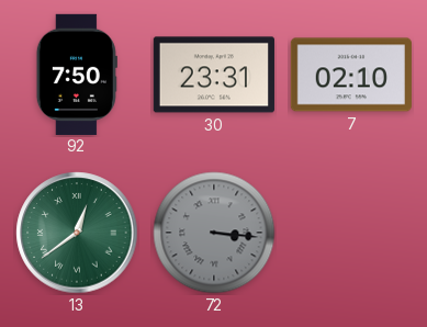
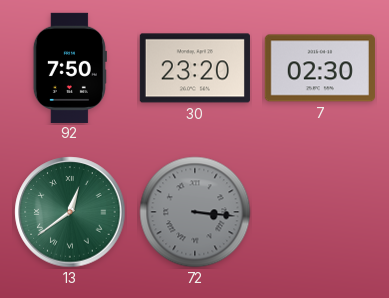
30: 23:31 -> 23:20
7: 02:10 -> 02:30
